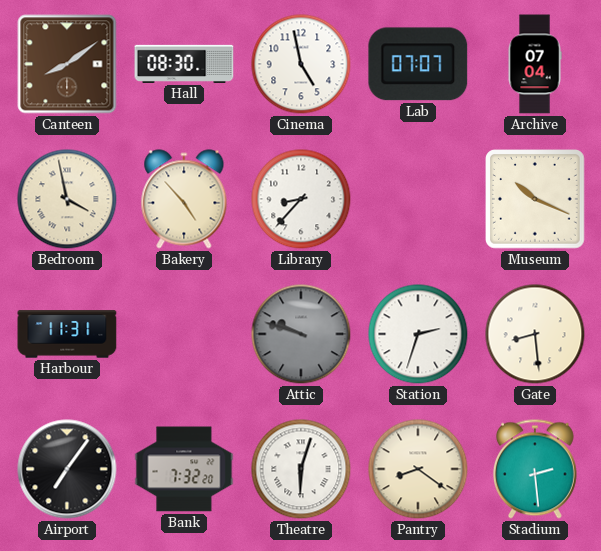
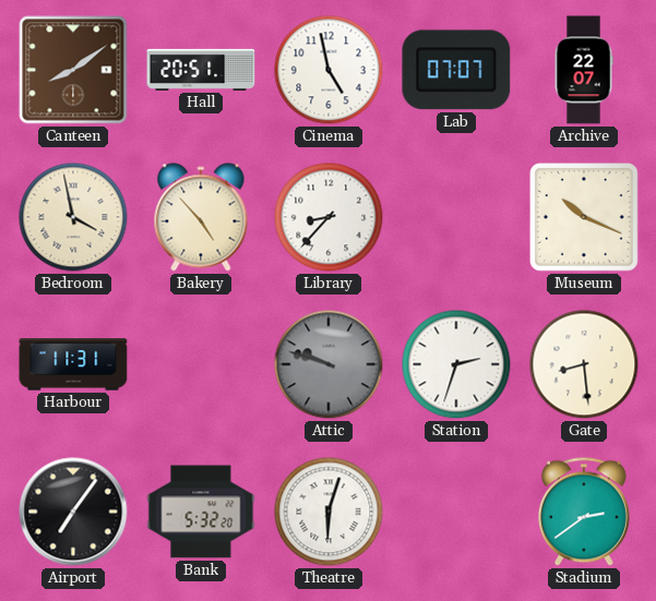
Hall: 08:30 -> 20:51
Archive: 07:04 -> 22:07
Bank: 7:32 -> 5:32
Pantry: 8:21 -> none
Stadium: 2:29 -> 2:39
